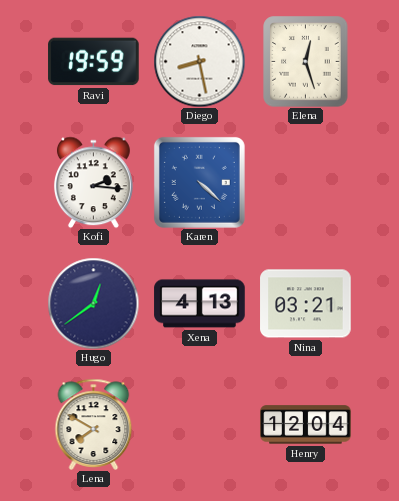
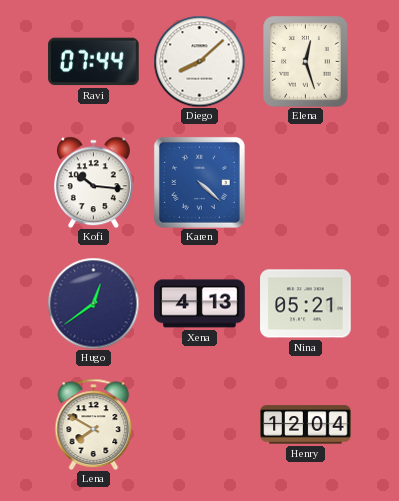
Ravi: 19:59 -> 07:44
Diego: 8:28 -> 8:08
Kofi: 2:16 -> 10:16
Nina: 03:21 -> 05:21
